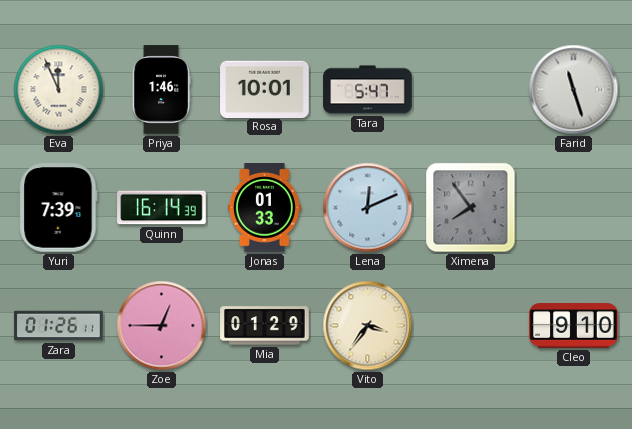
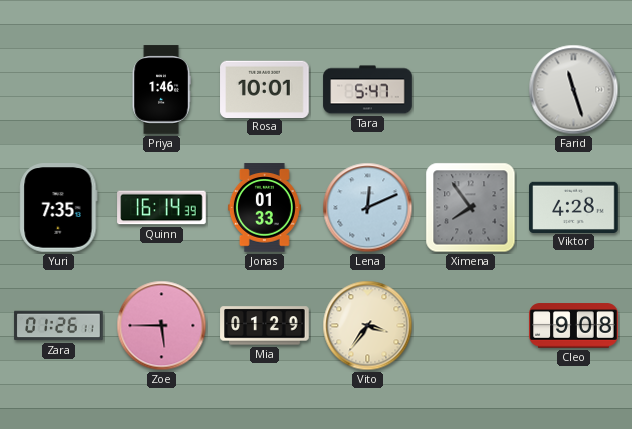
Eva: 11:56 -> none
Yuri: 7:39 -> 7:35
Viktor: none -> 4:28
Zoe: 12:45 -> 5:45
Cleo: 9:10 -> 9:08
